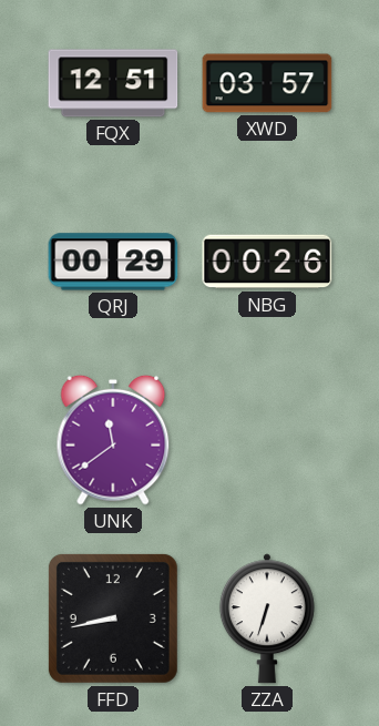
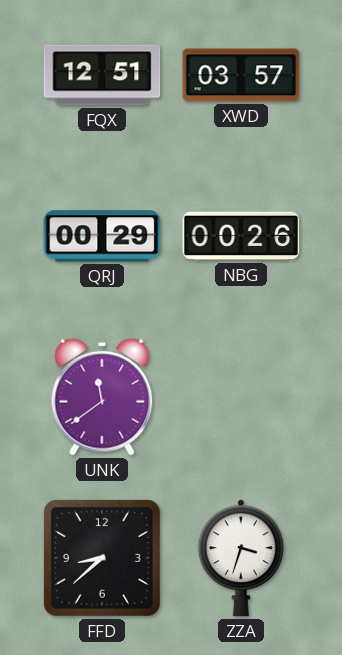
FFD: 8:43 -> 8:38
ZZA: 6:33 -> 3:33
